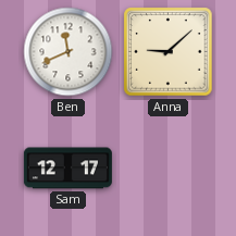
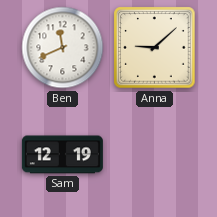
Sam: 12:17 -> 12:19
